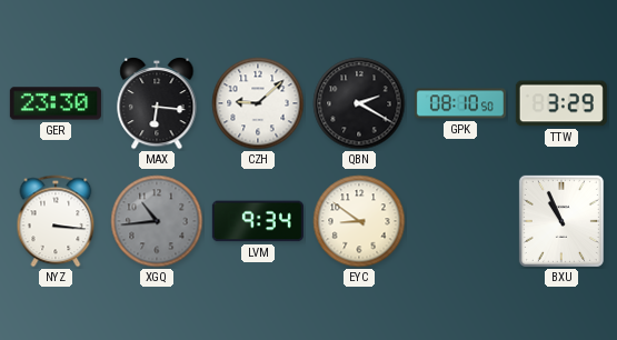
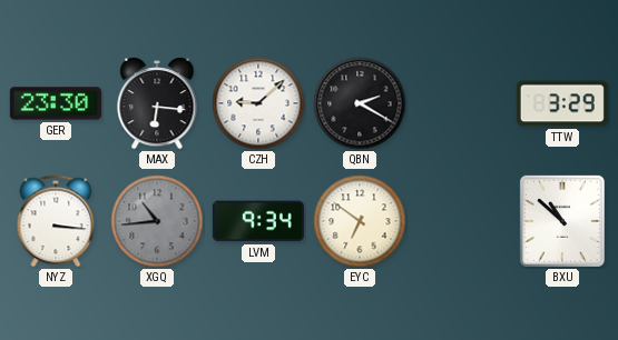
GPK: 08:10 -> none
EYC: 8:51 -> 6:51
BXU: 10:56 -> 10:52
